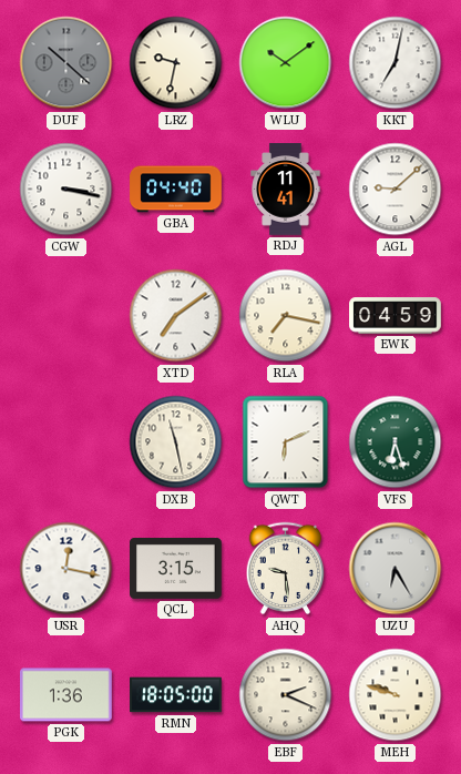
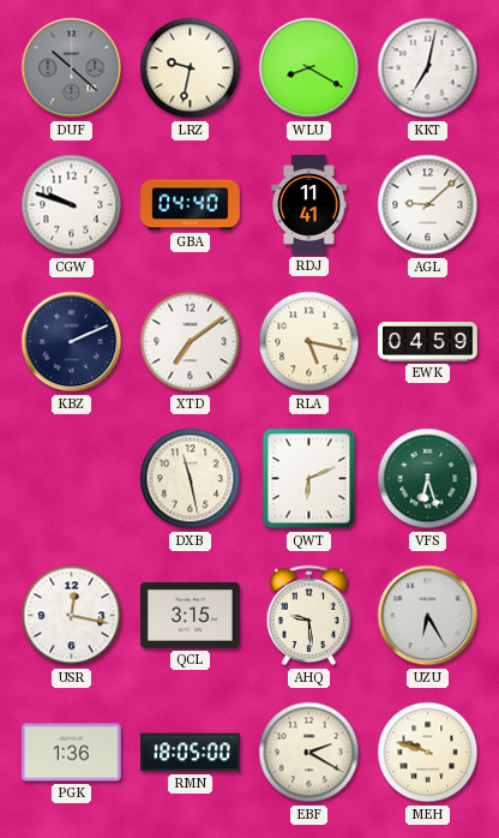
WLU: 10:09 -> 8:20
CGW: 3:17 -> 9:48
KBZ: none -> 2:11
RLA: 7:17 -> 5:17
EBF: 2:19 -> 2:20
